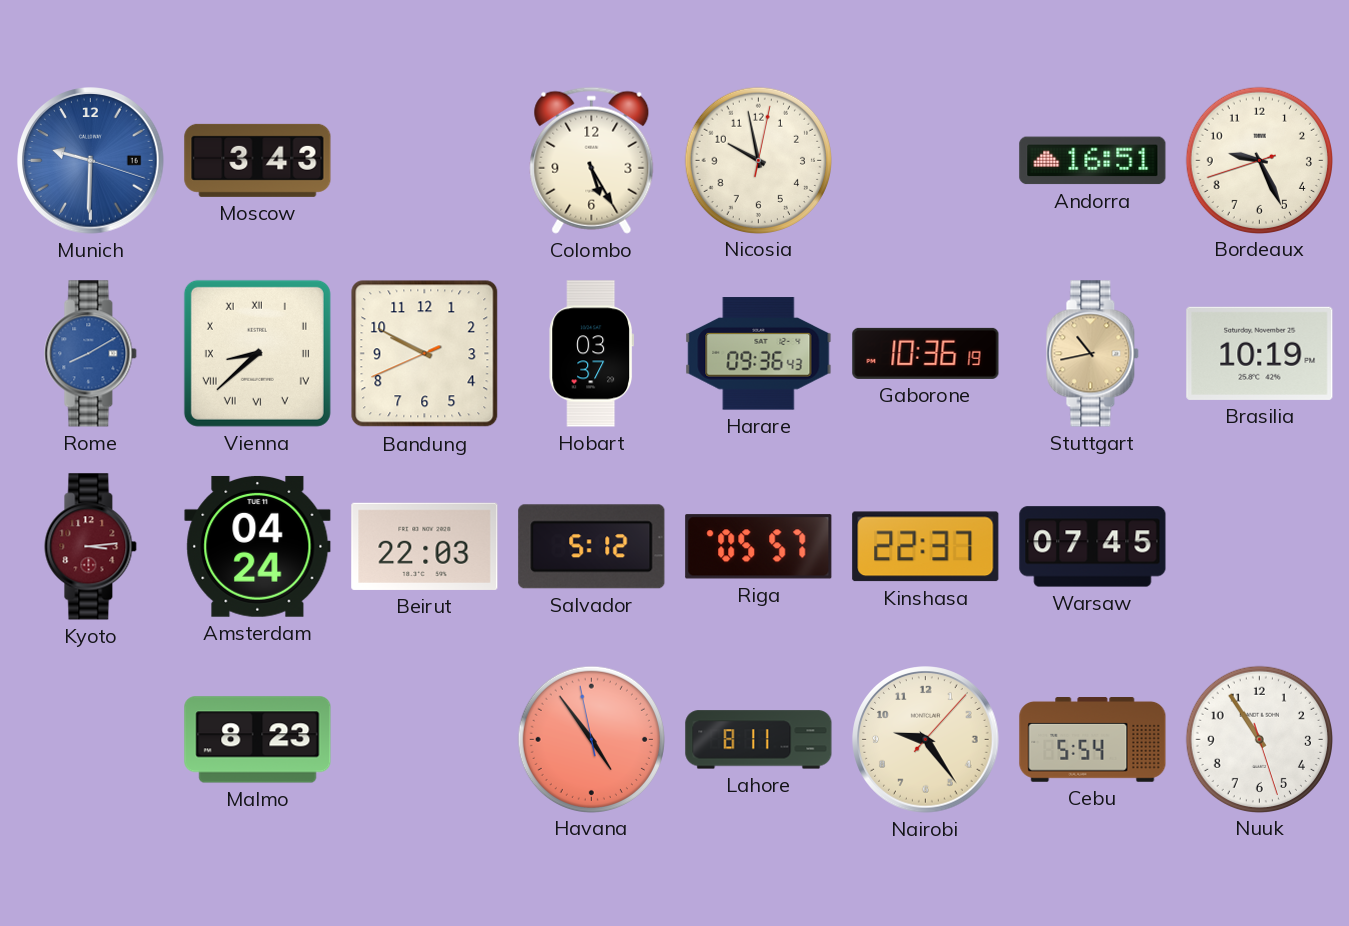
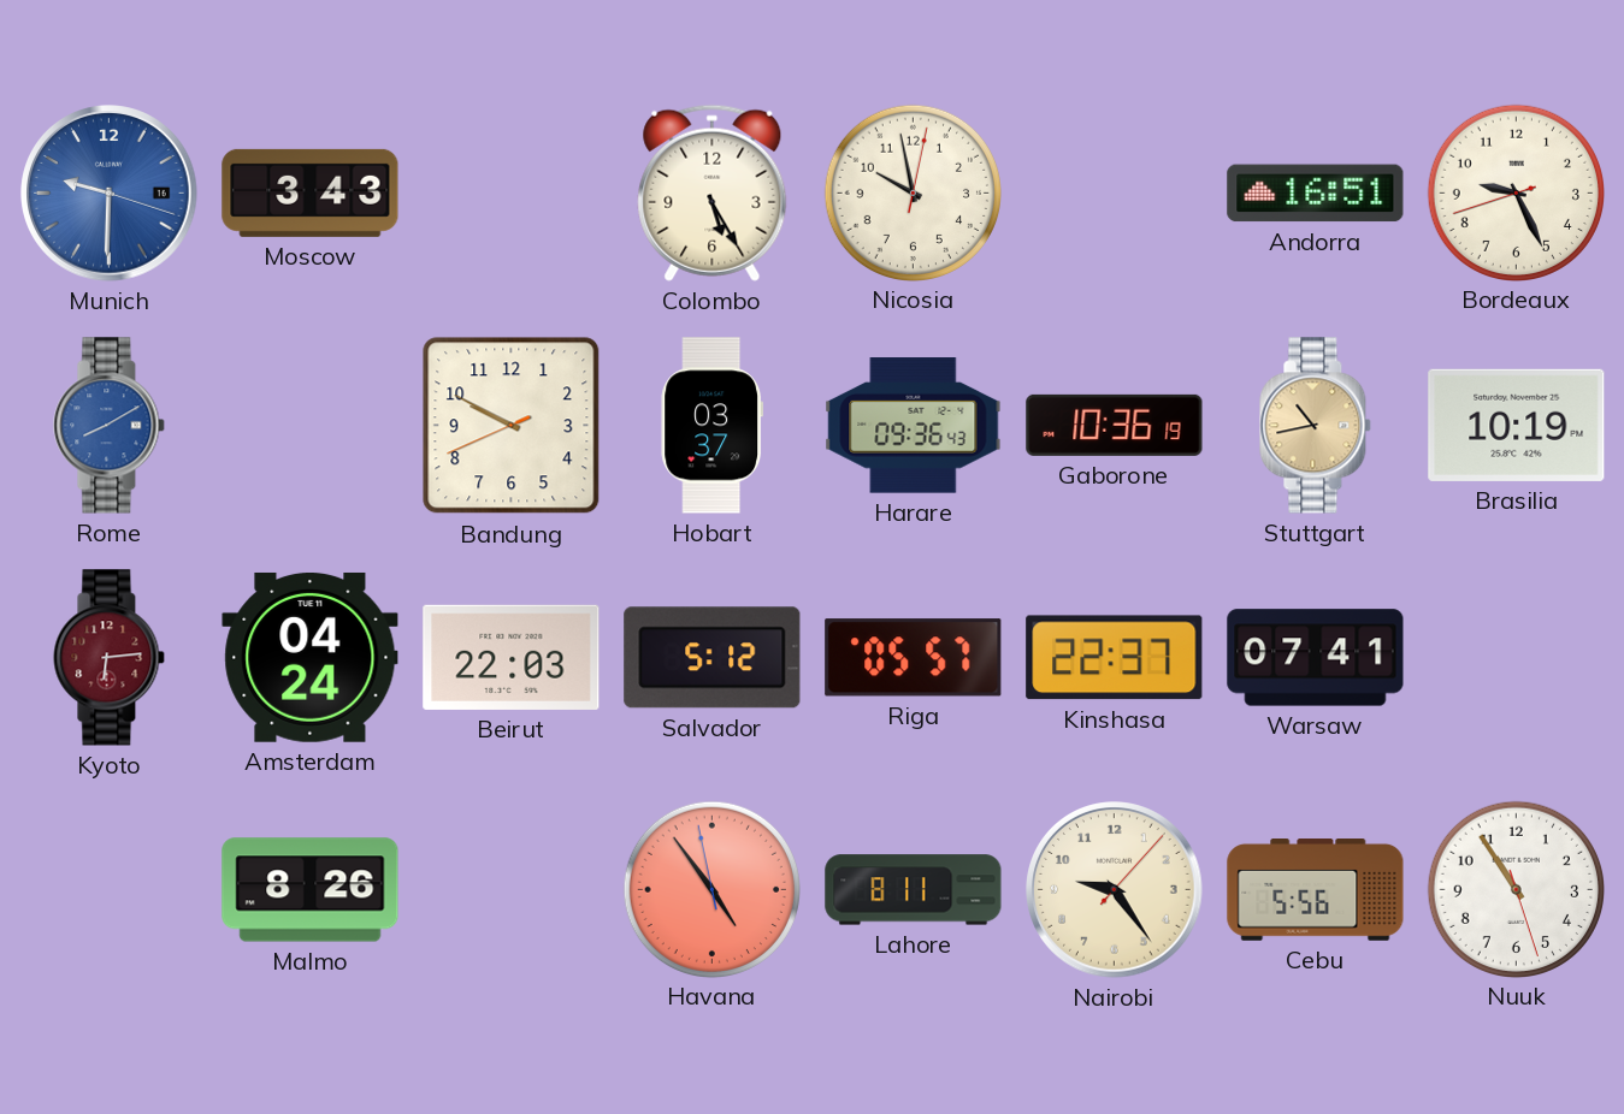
Vienna: 8:38 -> none
Kyoto: 3:14 -> 6:14
Warsaw: 07:45 -> 07:41
Malmo: 8:23 -> 8:26
Cebu: 5:54 -> 5:56
